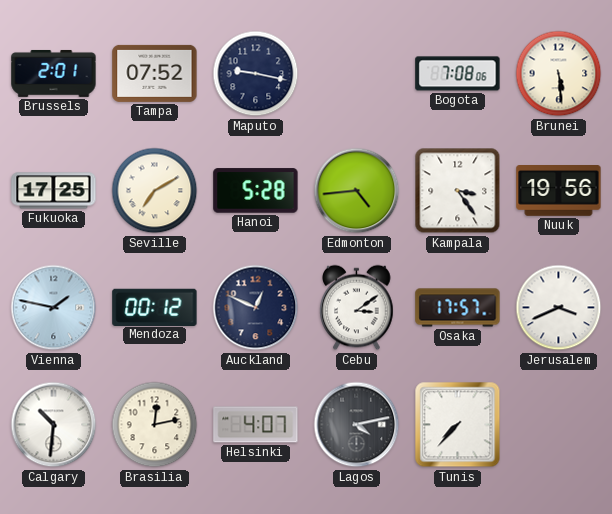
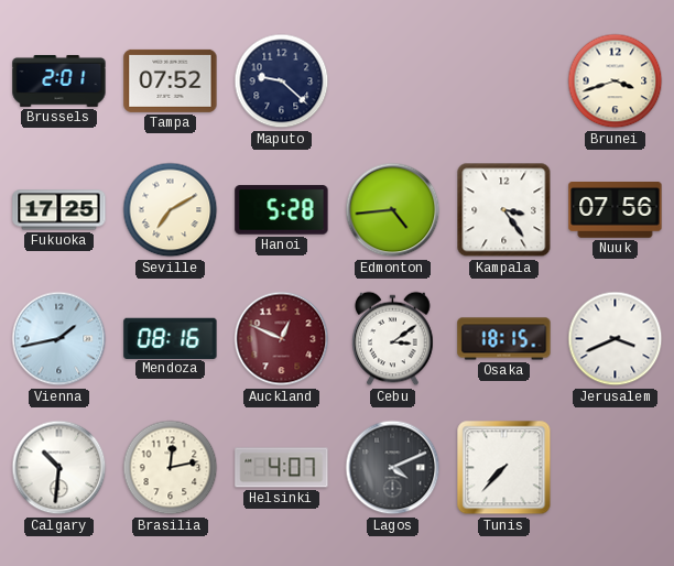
Maputo: 9:17 -> 9:22
Bogota: 7:08 -> none
Brunei: 5:29 -> 3:42
Nuuk: 19:56 -> 07:56
Vienna: 1:47 -> 1:43
Mendoza: 00:12 -> 08:16
Auckland dial: navy -> burgundy
Osaka: 17:57 -> 18:15
Lagos: 4:13 -> 4:11
